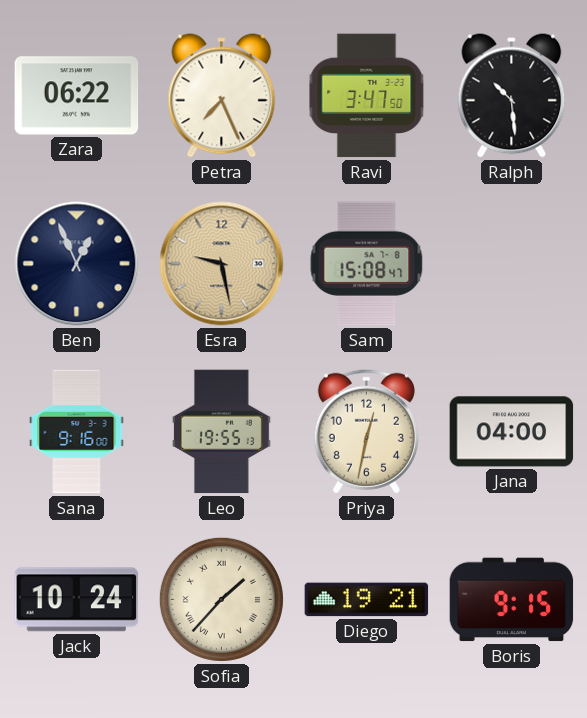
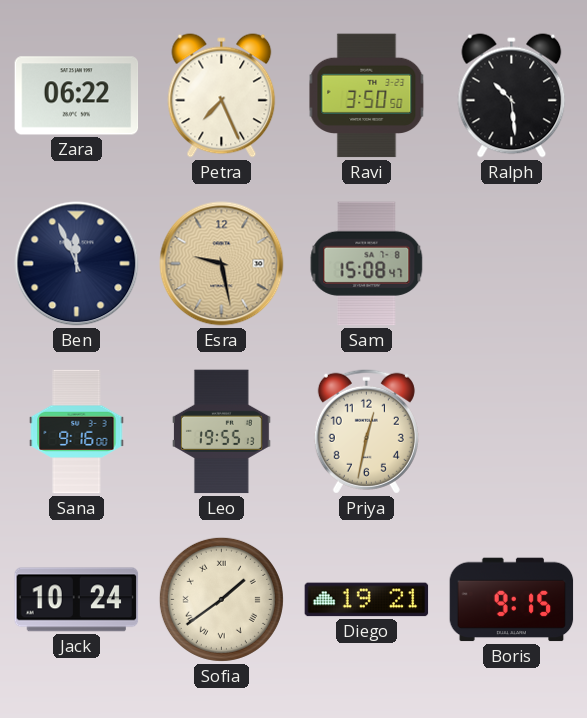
Ravi: 3:47 -> 3:50
Ben: 12:56 -> 11:56
Jana: 04:00 -> none
Sofia: 1:37 -> 1:39
